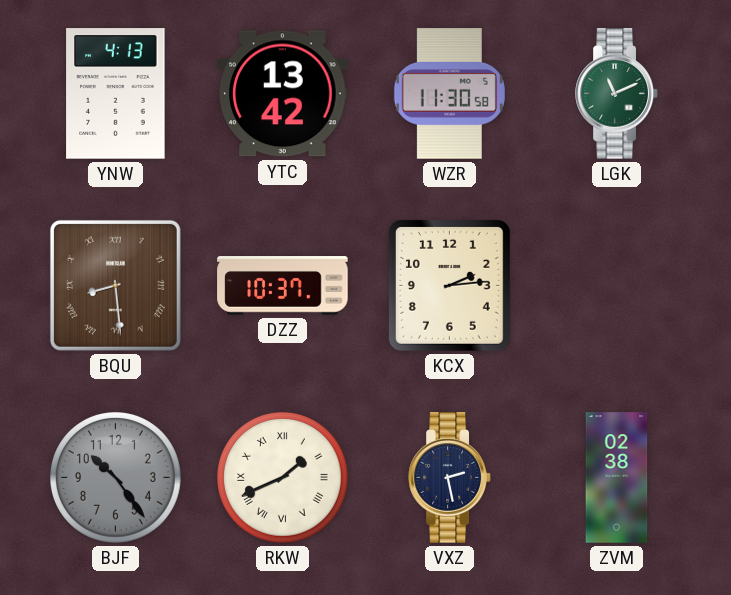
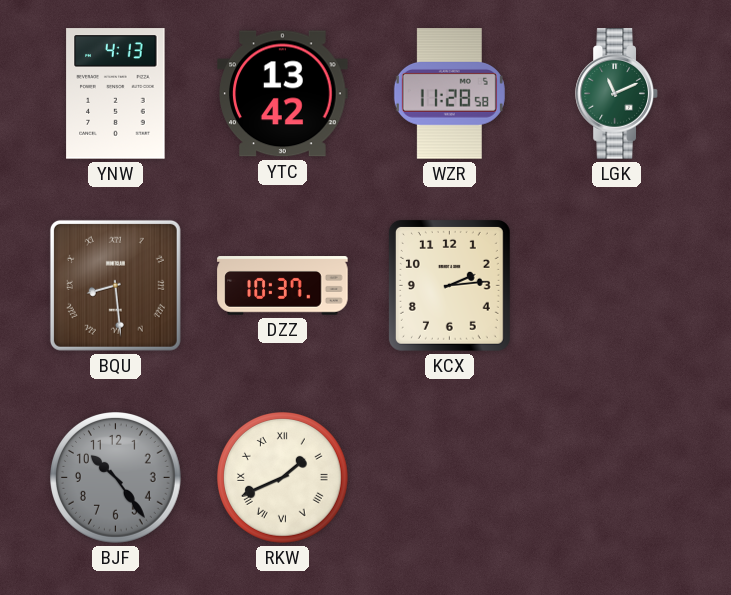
WZR: 11:30 -> 11:28
VXZ: 2:28 -> none
ZVM: 02:38 -> none
